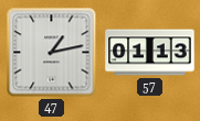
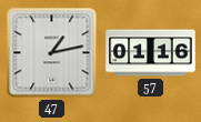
57: 01:13 -> 01:16
